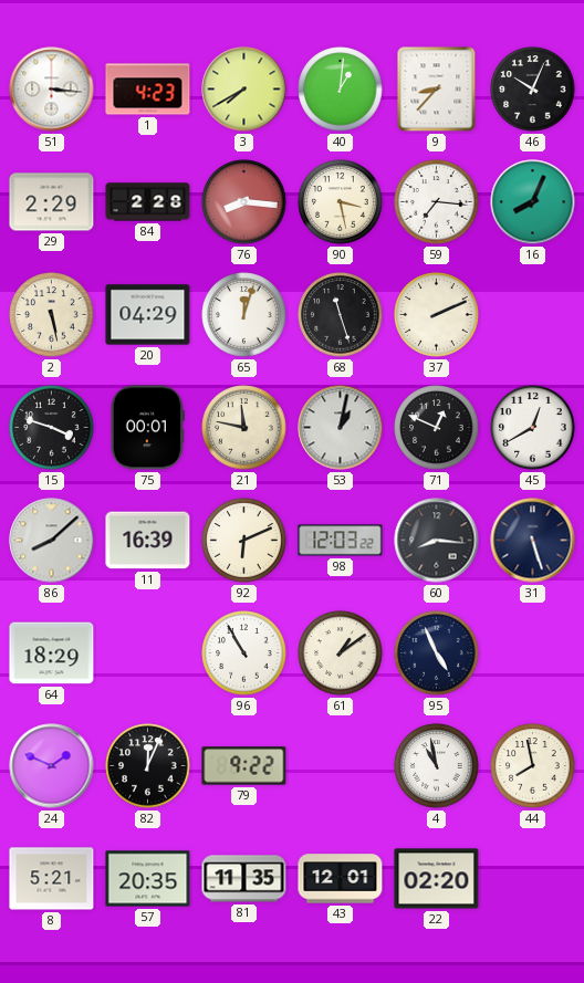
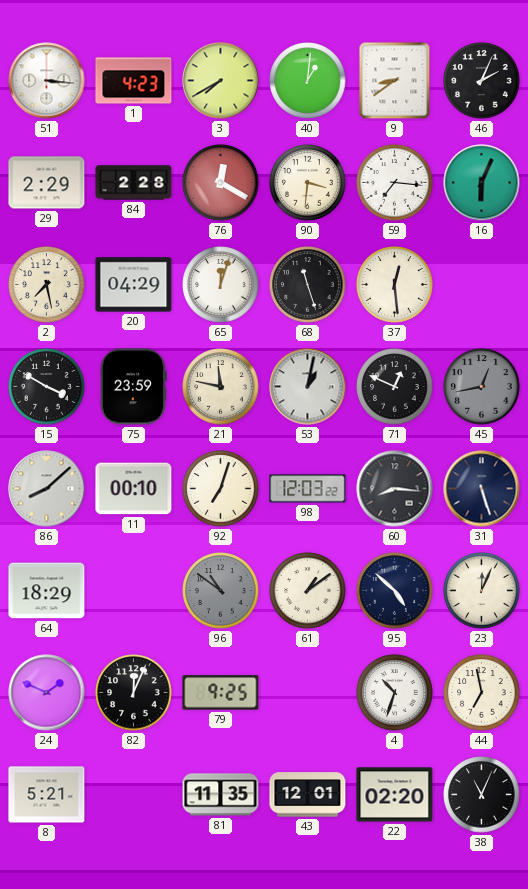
9: 8:37 -> 8:39
46: 10:04 -> 2:04
76: 8:16 -> 12:20
90: 3:28 -> 3:31
16: 8:04 -> 6:04
2: 5:28 -> 7:28
37: 2:11 -> 12:29
15: 3:48 -> 3:50
75: 00:01 -> 23:59
45: 12:40 -> 12:43
45 dial: white -> grey
11: 16:39 -> 00:10
92: 6:11 -> 7:03
96: 10:55 -> 10:51
96 dial: white -> grey
95: 4:56 -> 4:52
23: none -> 12:04
79: 9:22 -> 9:25
4: 10:58 -> 10:33
44: 7:58 -> 6:58
57: 20:35 -> none
38: none -> 11:04
